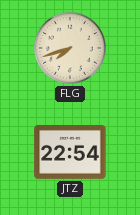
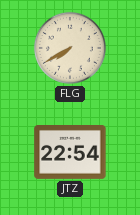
FLG: 7:42 -> 7:40
